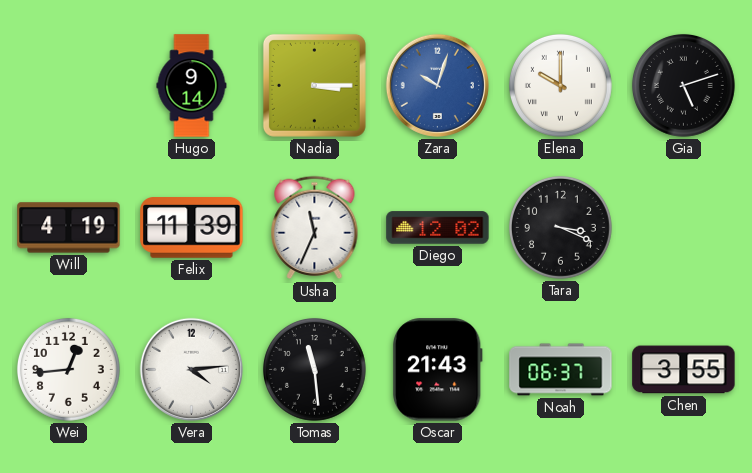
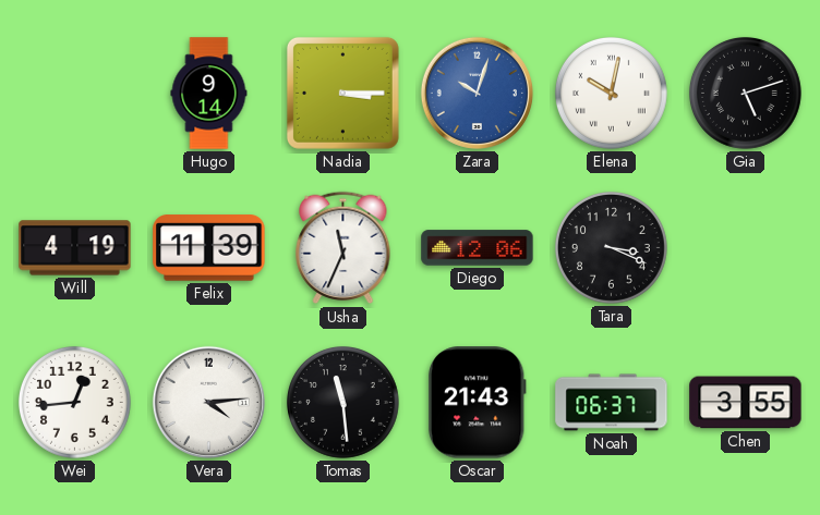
Elena: 10:00 -> 10:02
Diego: 12:02 -> 12:06
